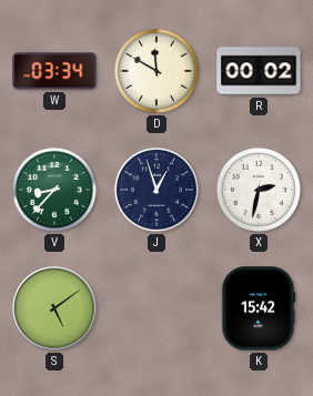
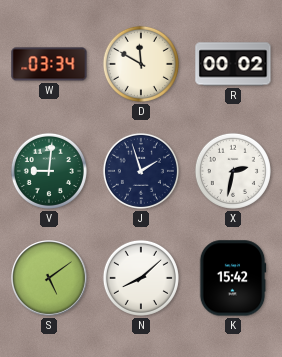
V: 8:37 -> 9:01
J: 12:57 -> 1:57
N: none -> 8:08
